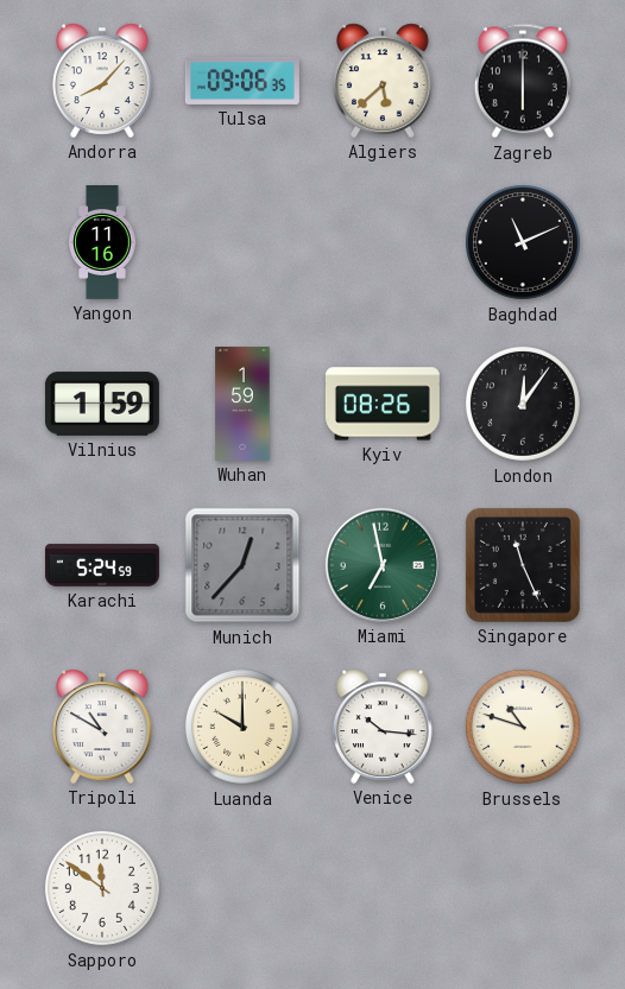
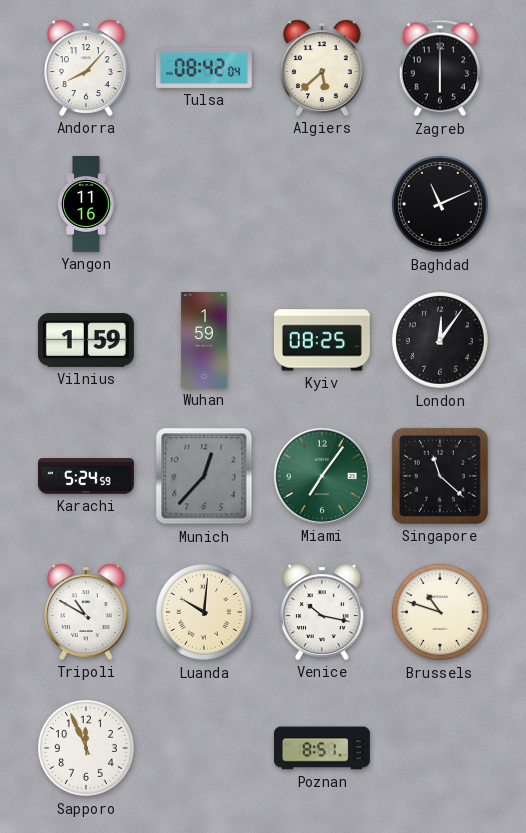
Tulsa: 09:06 -> 08:42
Kyiv: 08:26 -> 08:25
Miami: 6:58 -> 7:06
Singapore: 11:26 -> 11:22
Luanda: 10:00 -> 10:01
Venice: 10:16 -> 10:17
Sapporo: 11:51 -> 11:56
Poznan: none -> 8:51
